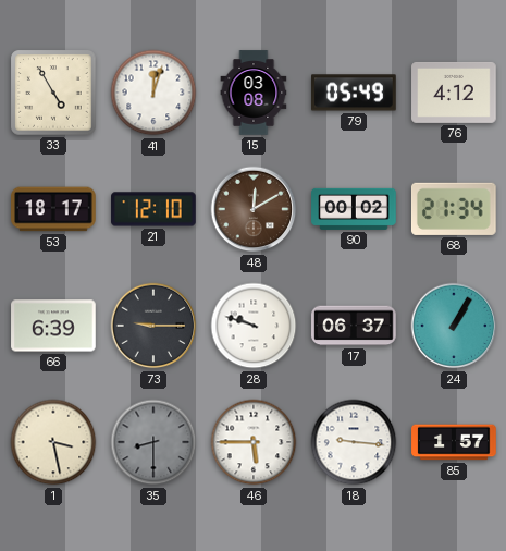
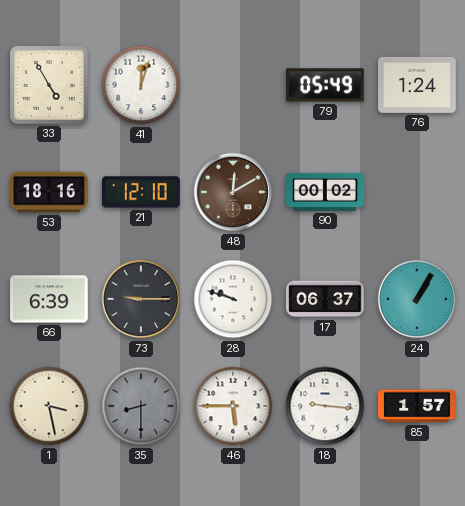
15: 03:08 -> none
76: 4:12 -> 1:24
53: 18:17 -> 18:16
68: 21:34 -> none
